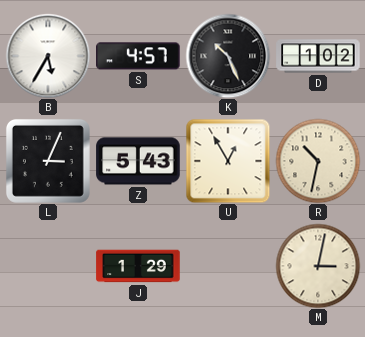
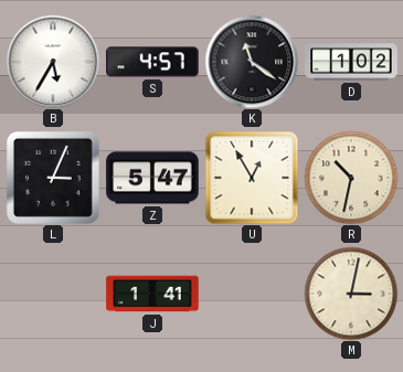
K: 10:26 -> 11:21
Z: 5:43 -> 5:47
J: 1:29 -> 1:41
